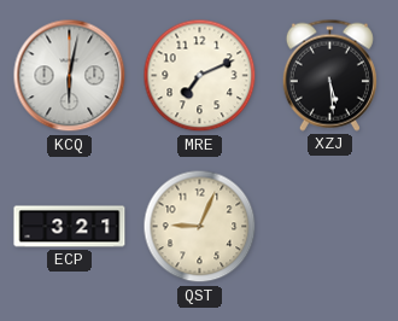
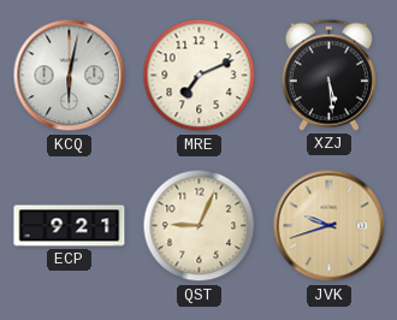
ECP: 3:21 -> 9:21
JVK: none -> 9:42
